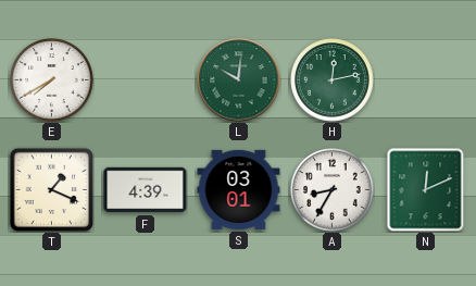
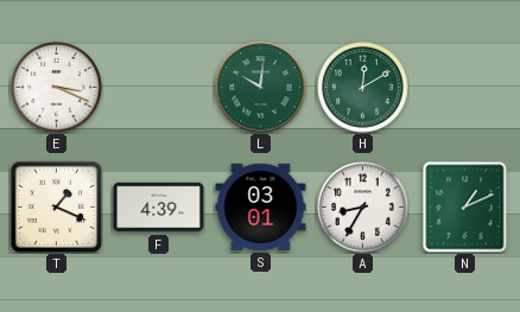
E: 7:40 -> 3:19
H: 12:13 -> 12:10
N: 12:11 -> 1:11
